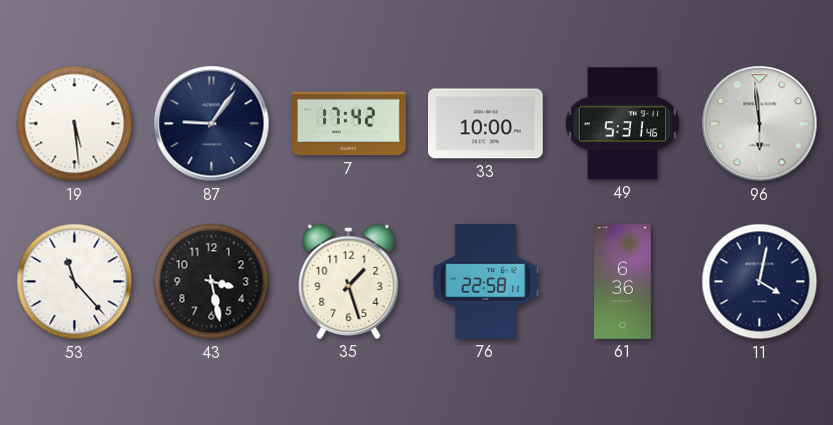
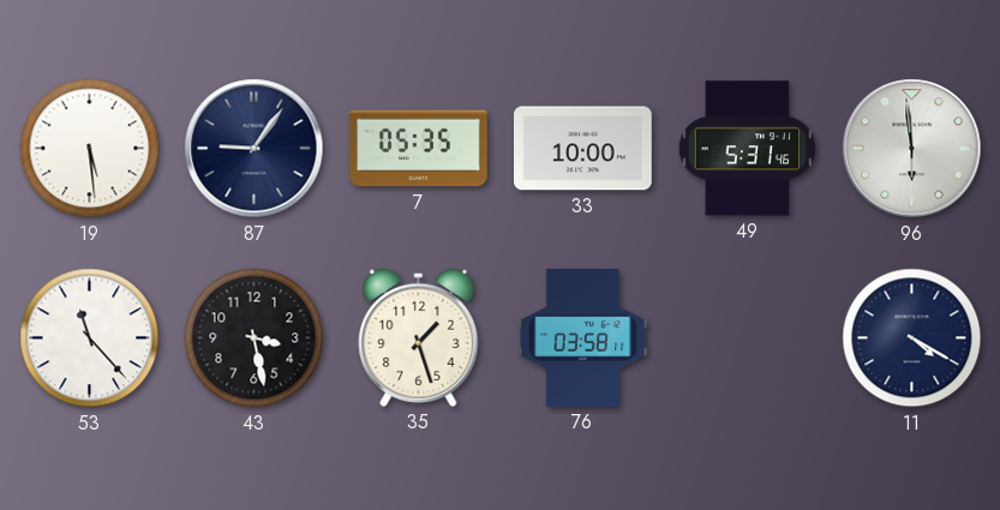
7: 17:42 -> 05:35
76: 22:58 -> 03:58
61: 6:36 -> none
11: 4:02 -> 4:20
